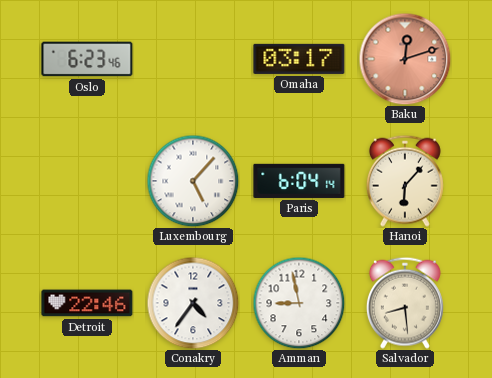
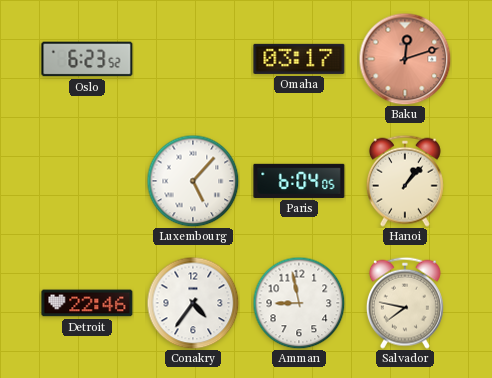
Oslo: 6:23:46 -> 6:23:52
Paris: 6:04:14 -> 6:04:05
Hanoi: 6:07 -> 1:07
Salvador: 8:29 -> 7:47
